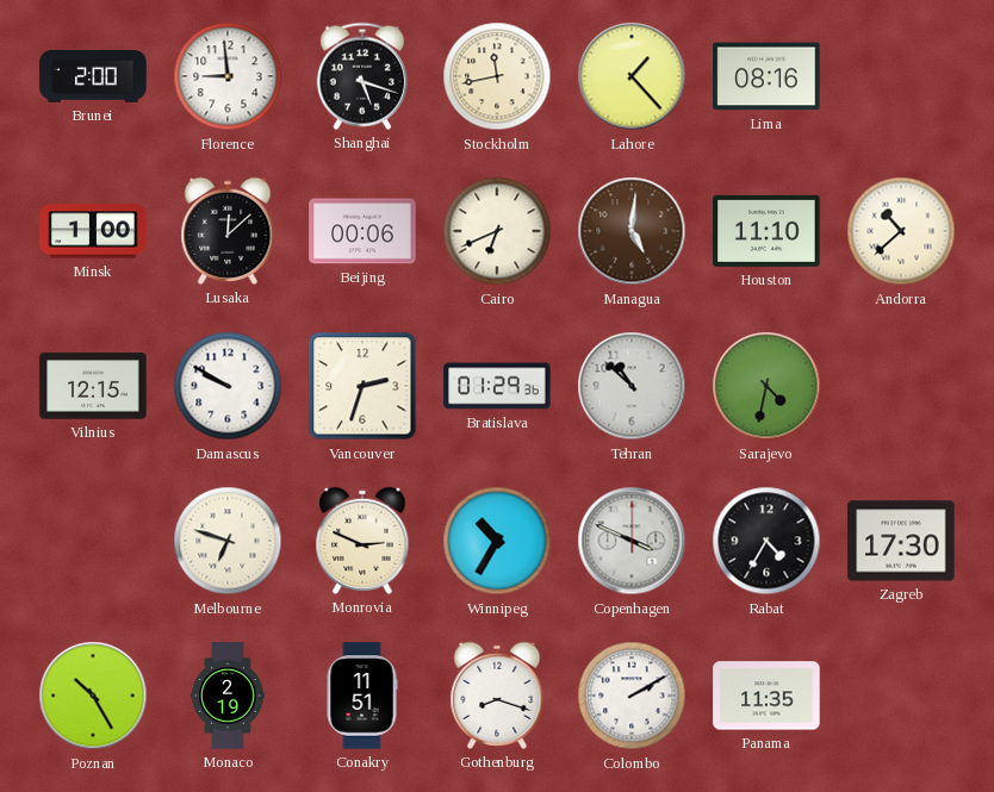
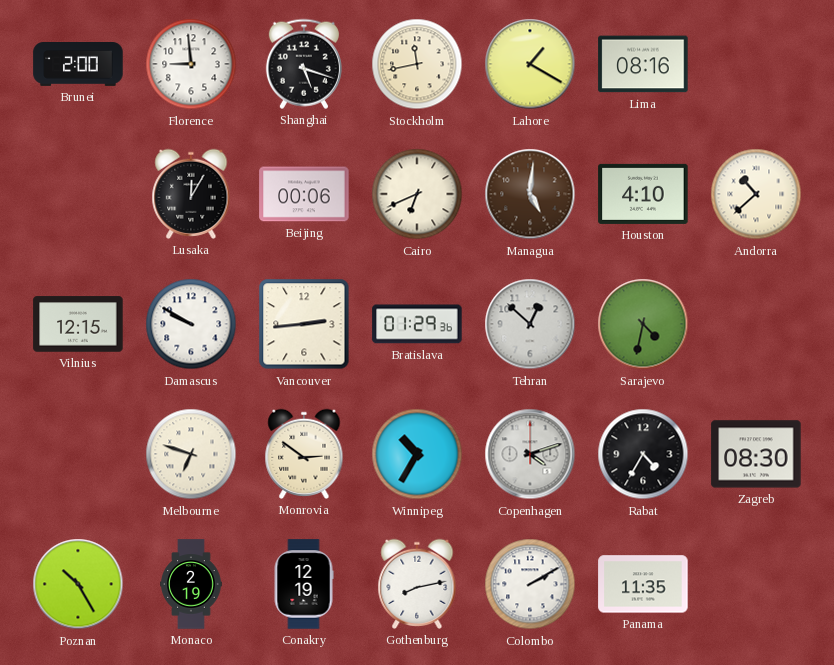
Lahore: 1:23 -> 1:20
Minsk: 1:00 -> none
Lusaka: 12:08 -> 12:05
Houston: 11:10 -> 4:10
Vancouver: 2:33 -> 2:44
Tehran: 10:52 -> 12:52
Monrovia: 2:49 -> 2:51
Copenhagen: 3:49 -> 4:12
Zagreb: 17:30 -> 08:30
Conakry: 11:51 -> 12:19
Gothenburg: 8:18 -> 8:13
